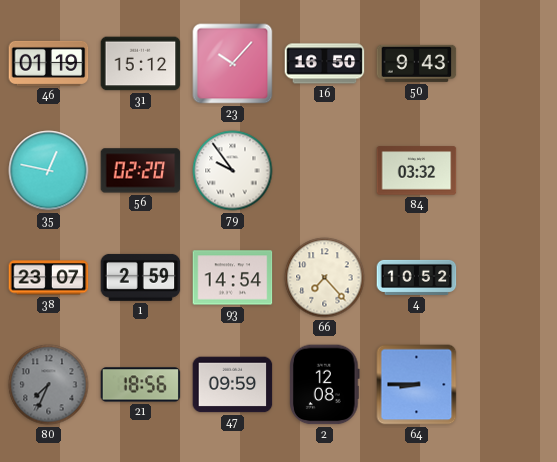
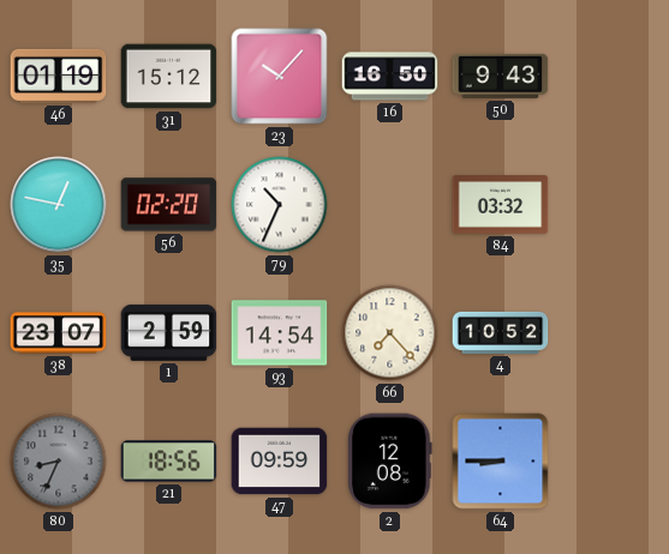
79: 9:54 -> 10:34
80: 7:34 -> 8:34
